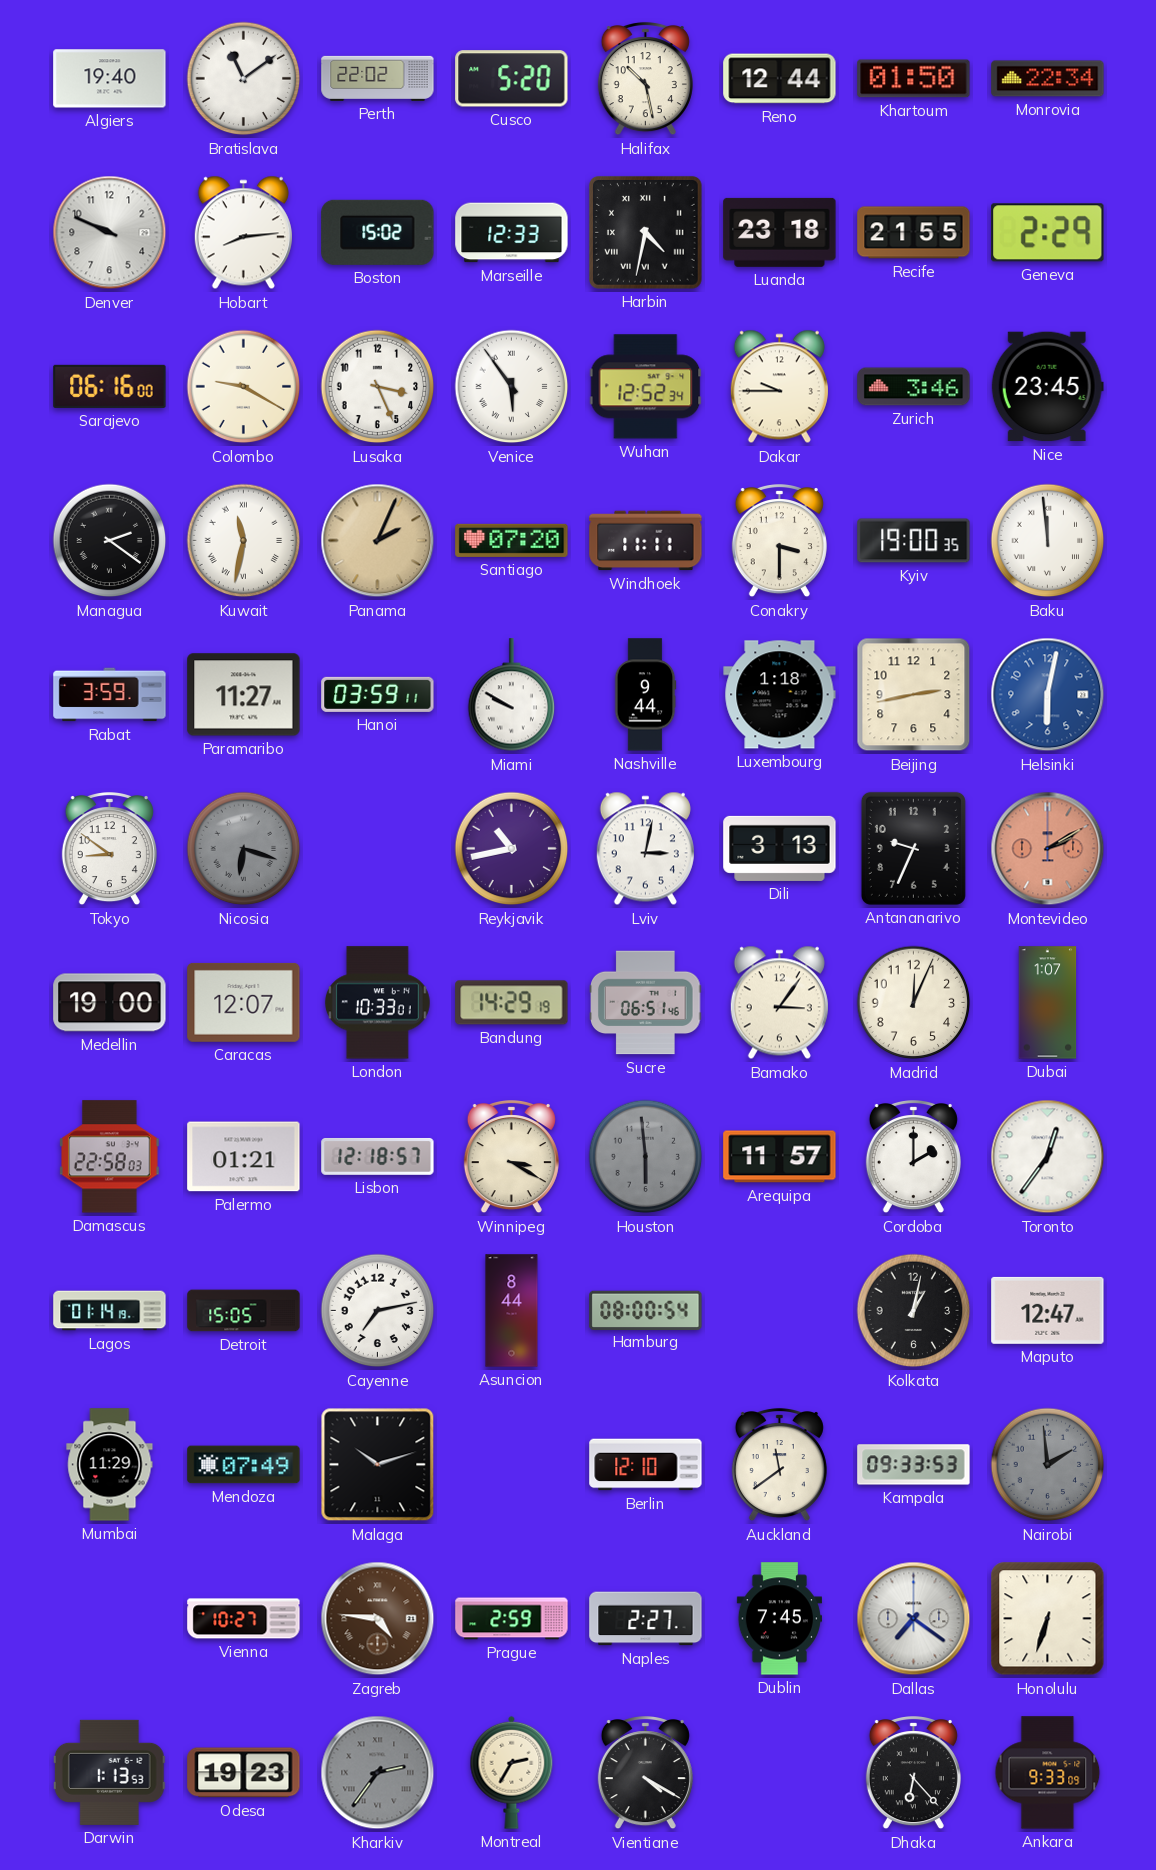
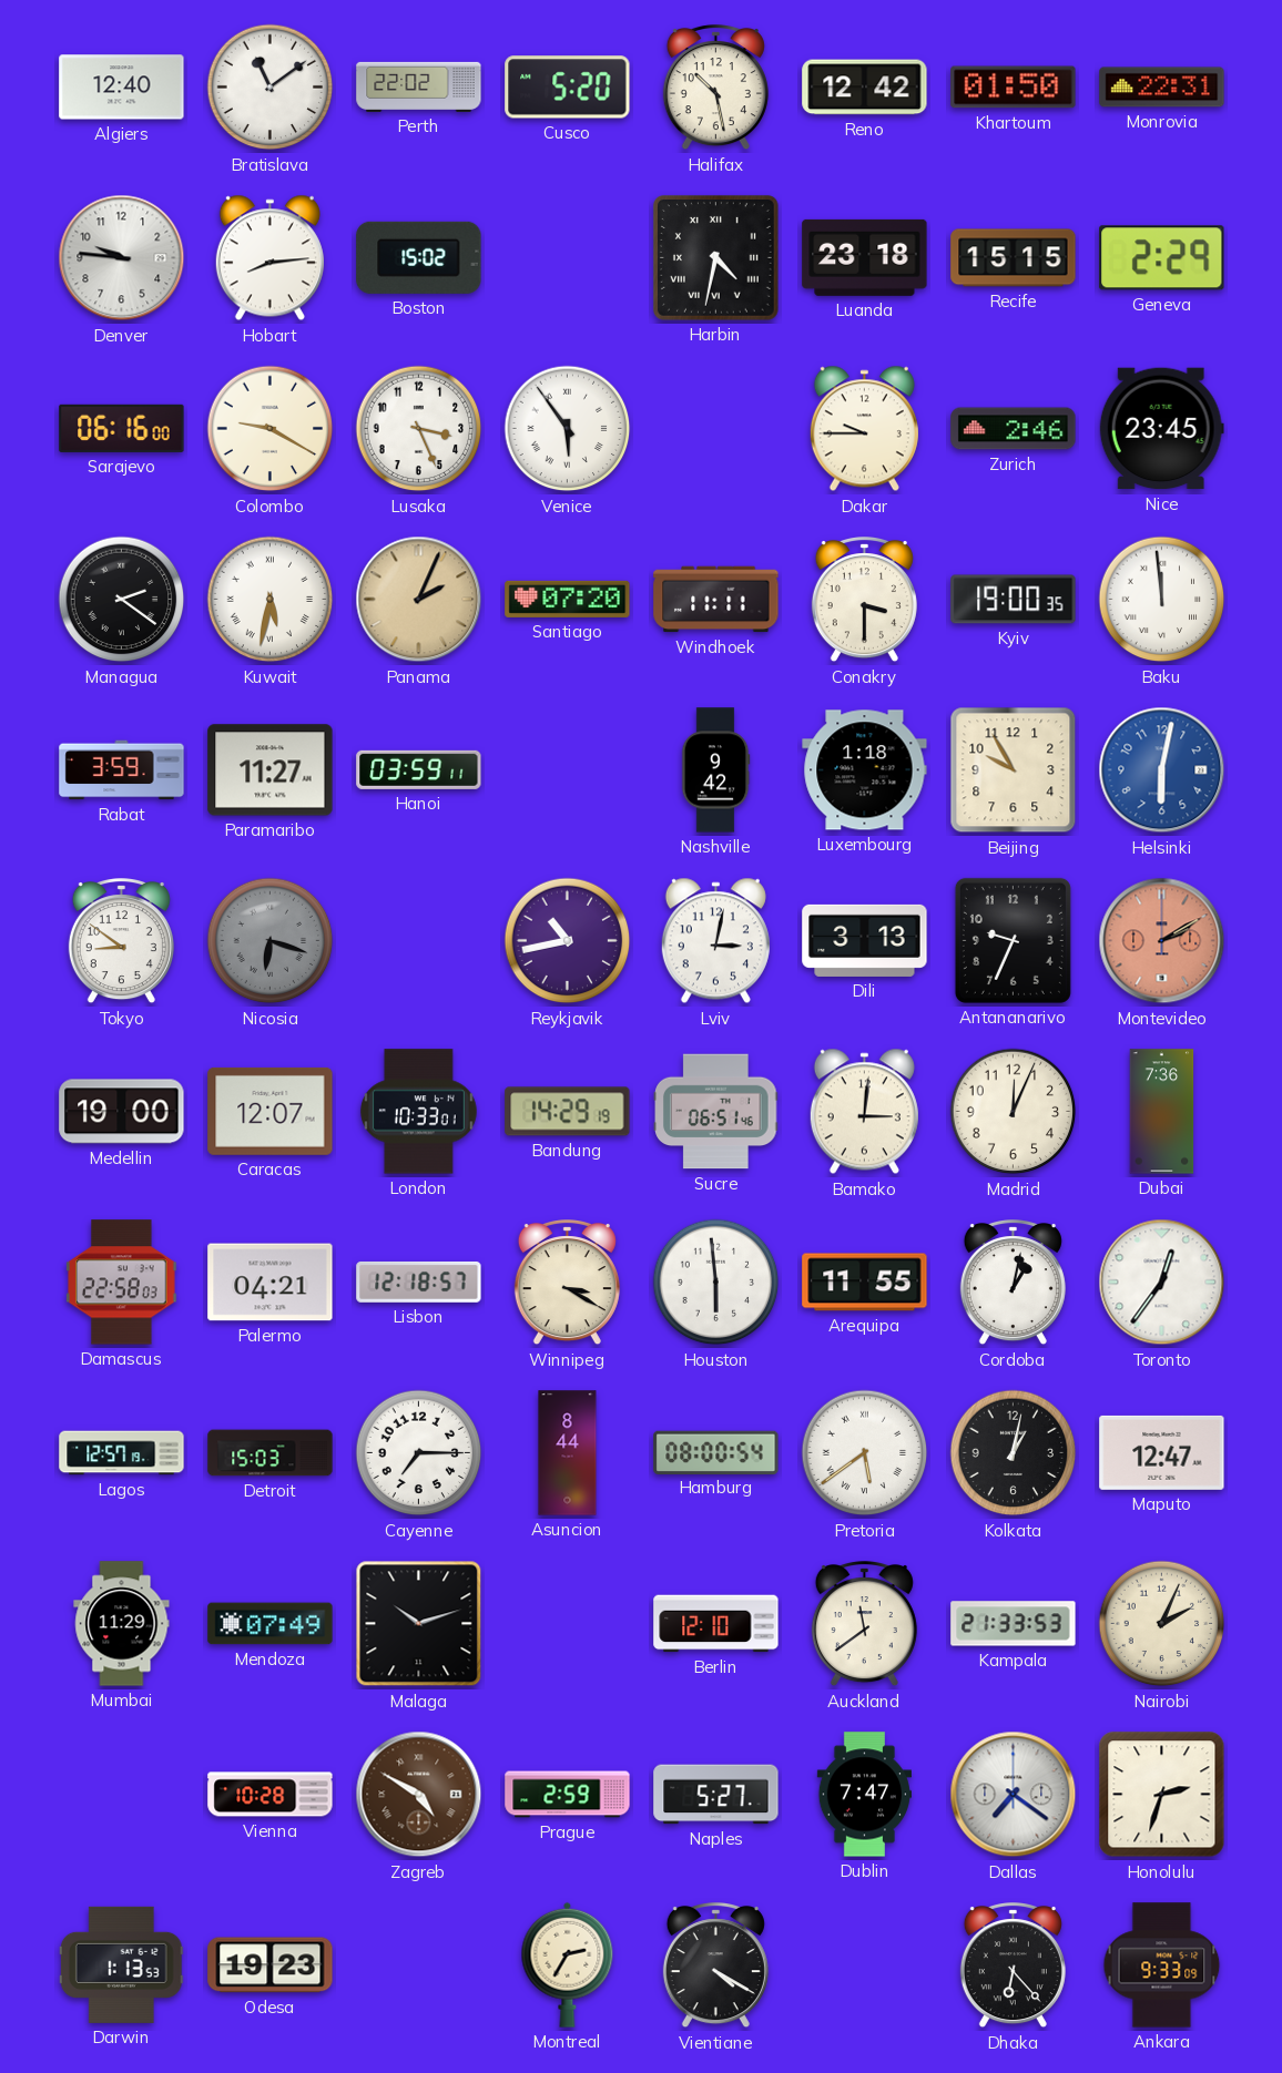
Algiers: 19:40 -> 12:40
Reno: 12:44 -> 12:42
Monrovia: 22:34 -> 22:31
Denver: 9:49 -> 9:46
Marseille: 12:33 -> none
Recife: 21:55 -> 15:15
Wuhan: 12:52 -> none
Zurich: 3:46 -> 2:46
Kuwait: 11:32 -> 5:32
Miami: 9:50 -> none
Nashville: 9:44 -> 9:42
Beijing: 2:43 -> 9:55
Bamako: 3:06 -> 3:01
Dubai: 1:07 -> 7:36
Palermo: 01:21 -> 04:21
Houston dial: grey -> white
Arequipa: 11:57 -> 11:55
Cordoba: 2:00 -> 1:02
Lagos: 01:14 -> 12:57
Detroit: 15:05 -> 15:03
Cayenne: 7:13 -> 7:15
Pretoria: none -> 5:39
Kampala: 09:33 -> 21:33
Nairobi: 1:59 -> 2:04
Nairobi dial: grey -> cream
Vienna: 10:27 -> 10:28
Zagreb: 4:46 -> 4:50
Naples: 2:27 -> 5:27
Dublin: 7:45 -> 7:47
Honolulu: 6:33 -> 2:33
Kharkiv: 2:36 -> none
